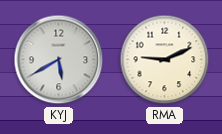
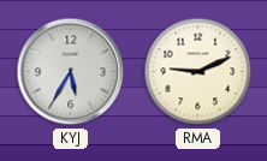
KYJ: 5:40 -> 5:35
